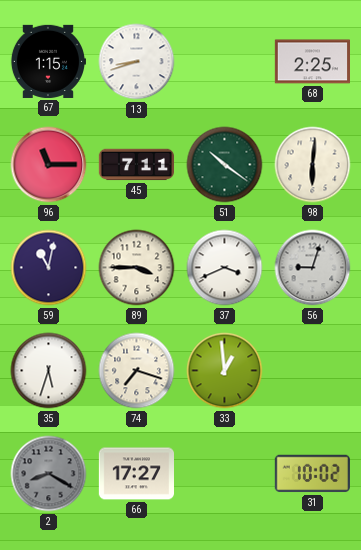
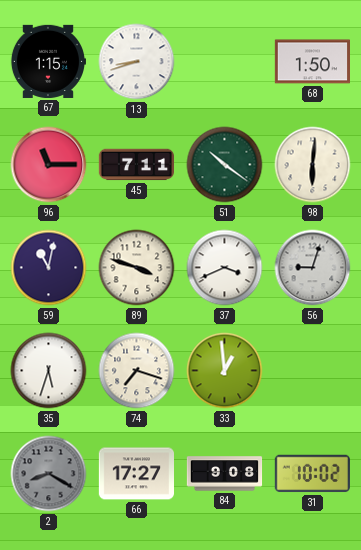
68: 2:25 -> 1:50
89: 3:45 -> 3:48
84: none -> 9:08
